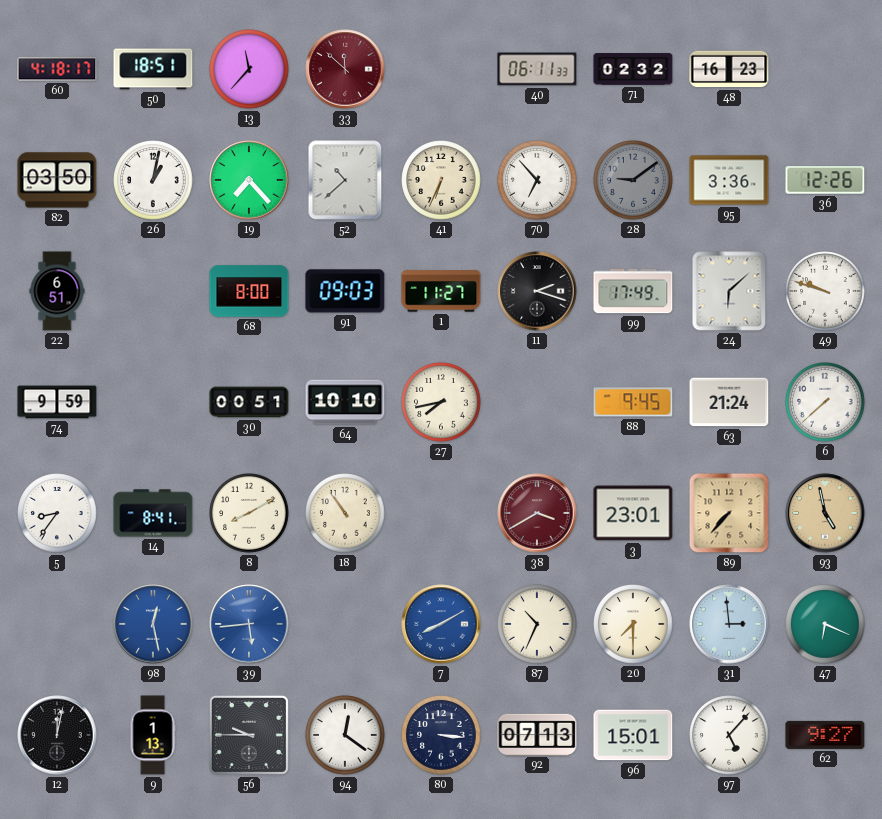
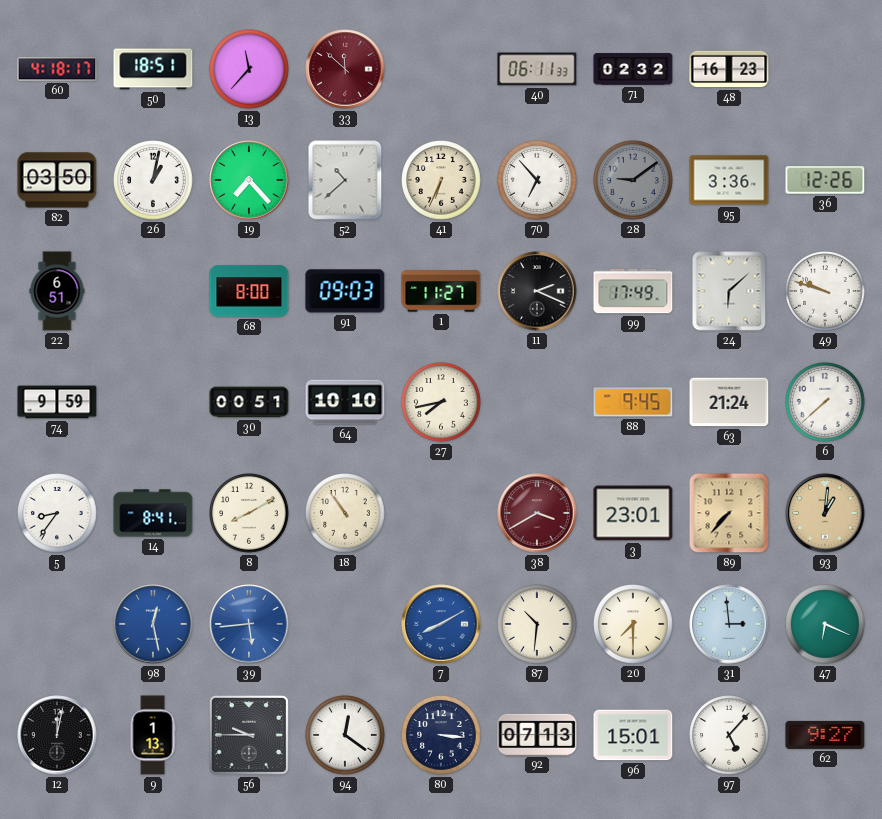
11: 2:18 -> 2:19
93: 4:58 -> 1:01
87: 10:34 -> 10:31
